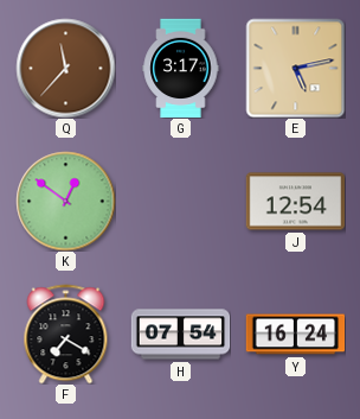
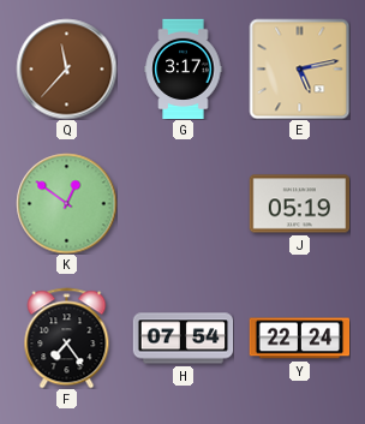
J: 12:54 -> 05:19
F: 7:20 -> 7:24
Y: 16:24 -> 22:24
